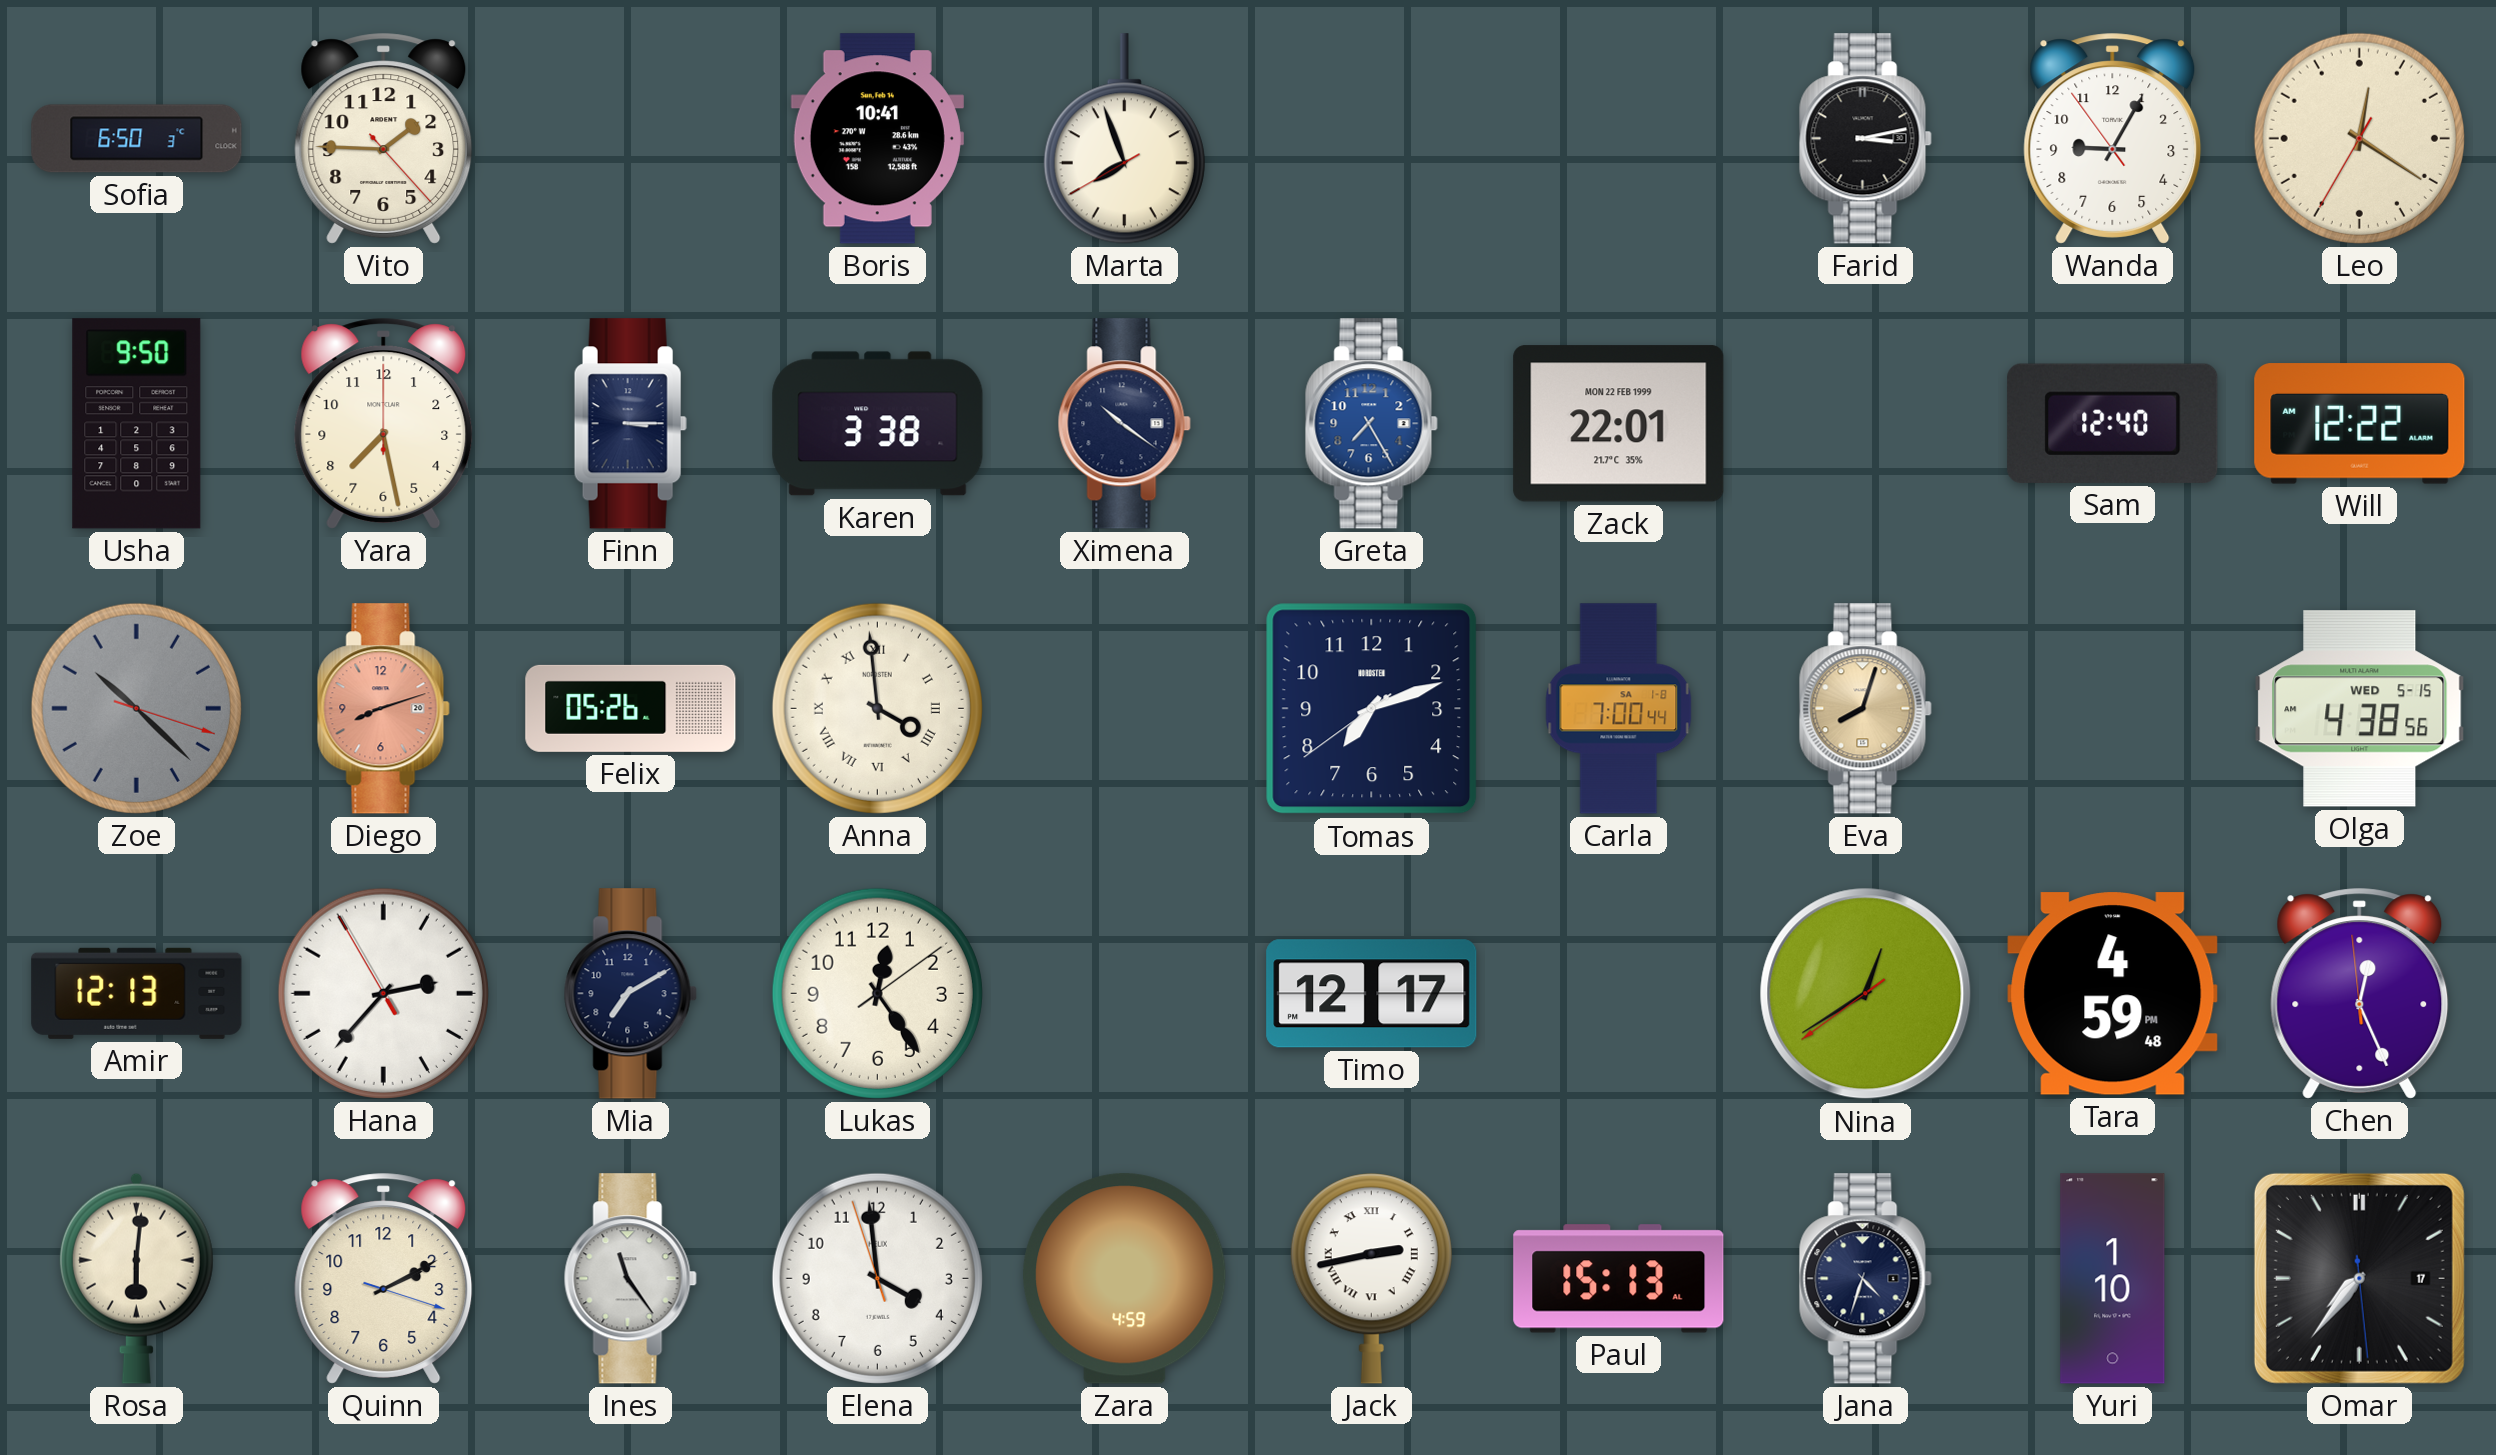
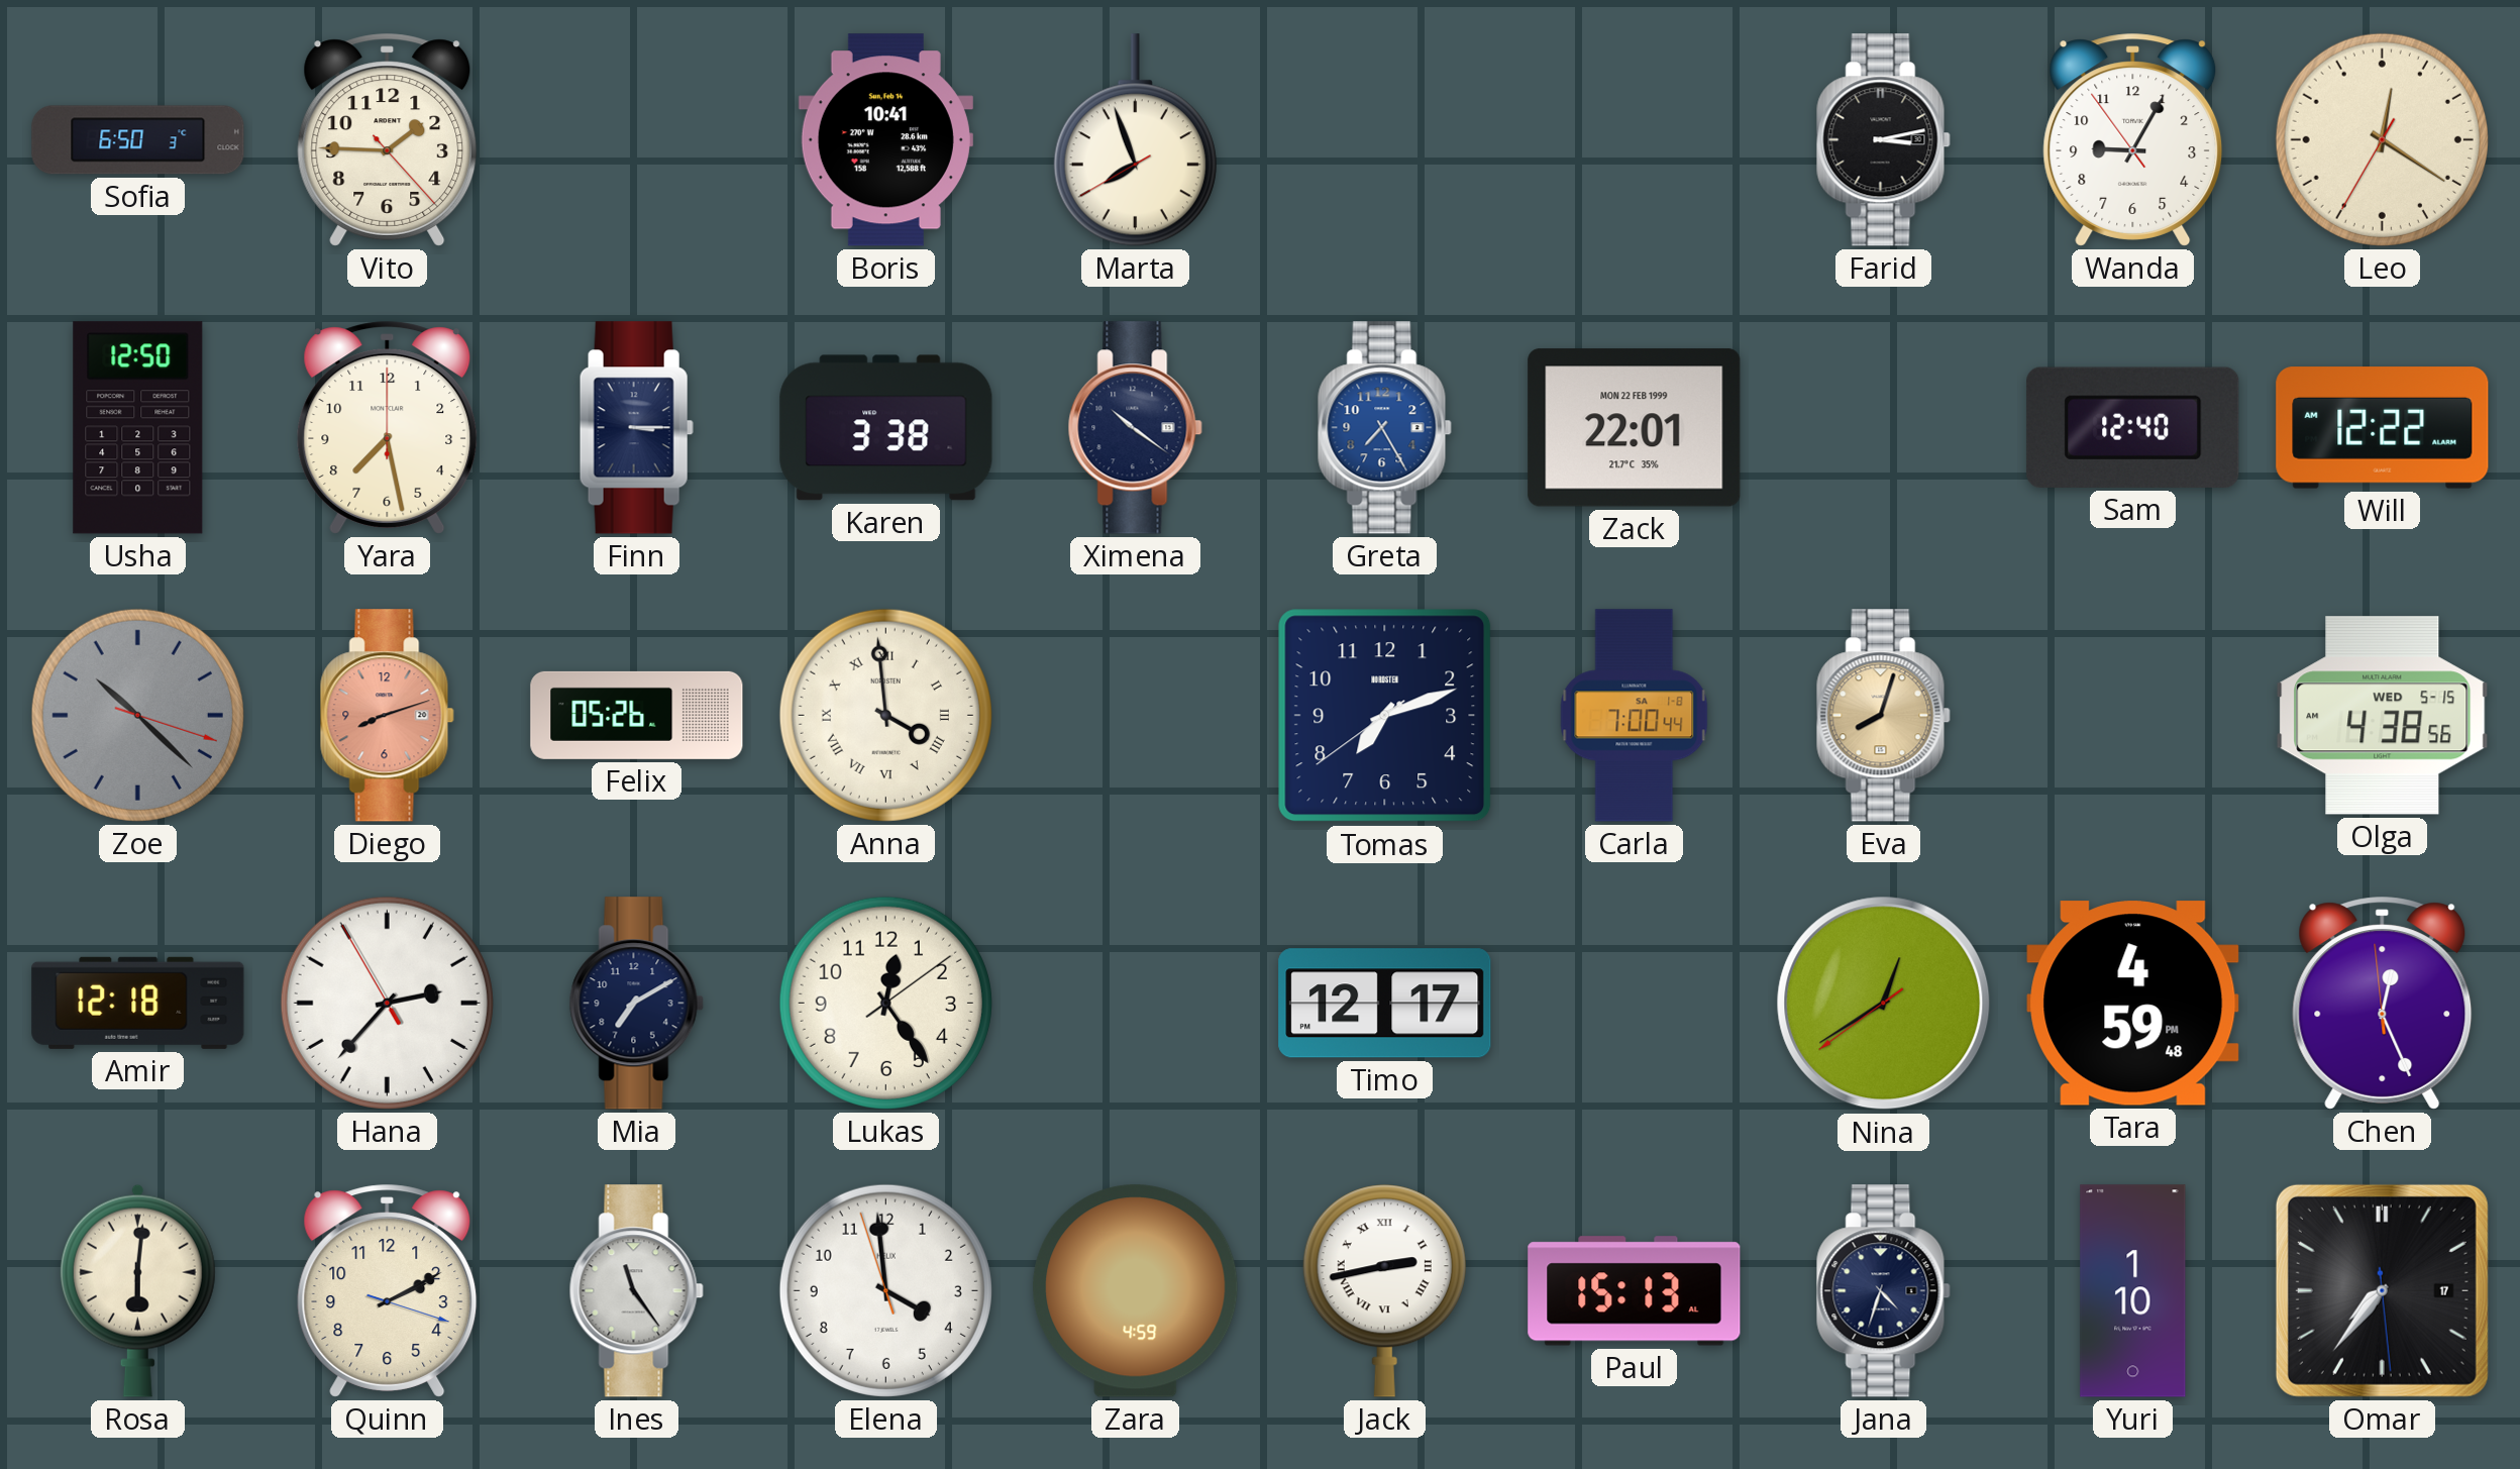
Usha: 9:50 -> 12:50
Amir: 12:13 -> 12:18
